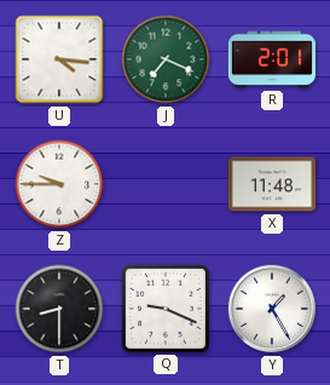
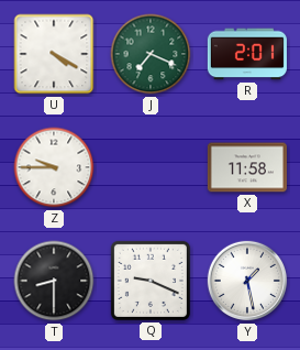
U: 4:16 -> 4:20
X: 11:48 -> 11:58
Y: 1:25 -> 1:28
